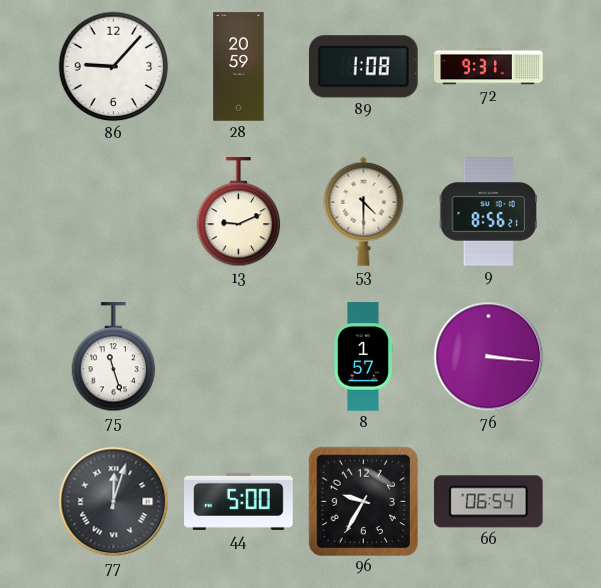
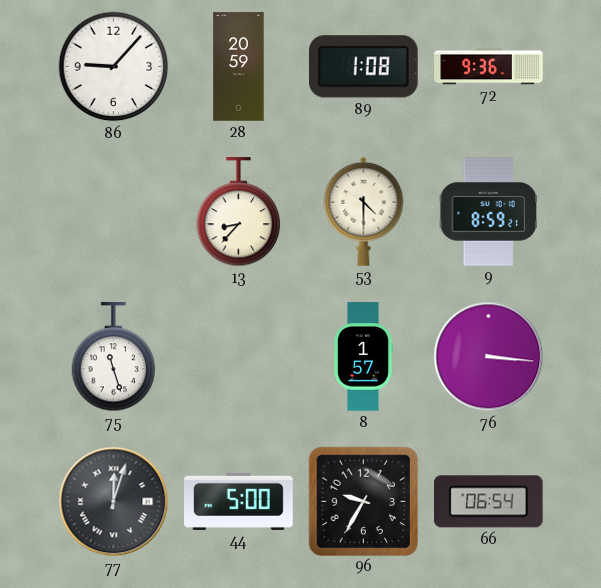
72: 9:31 -> 9:36
13: 9:11 -> 8:37
9: 8:56 -> 8:59
